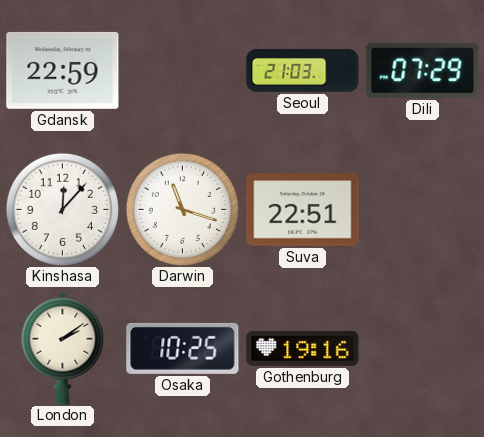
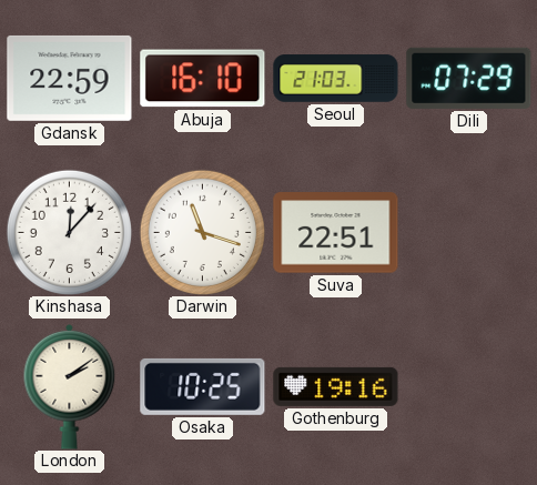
Abuja: none -> 16:10
